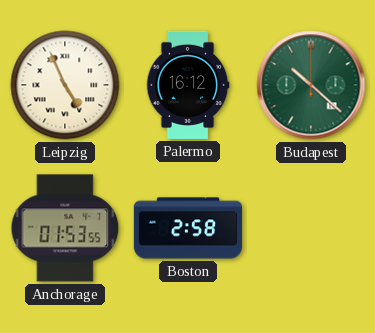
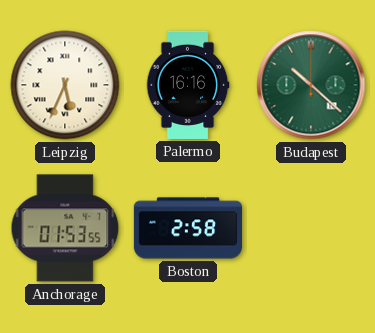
Leipzig: 4:56 -> 5:34
Palermo: 16:12 -> 16:16
